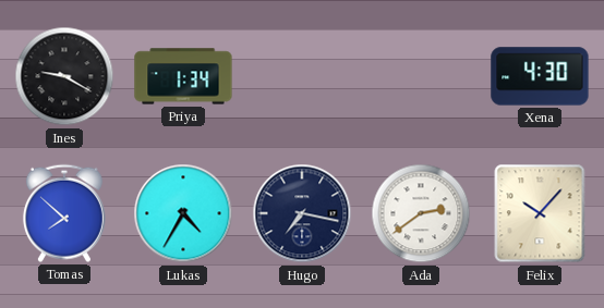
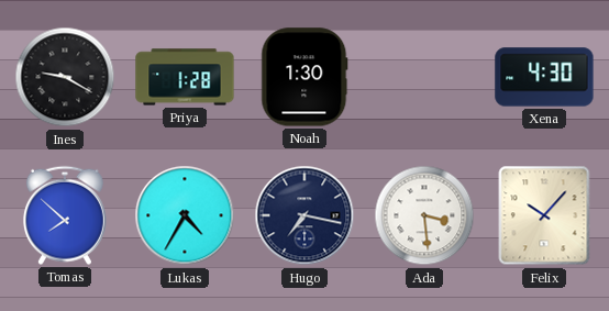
Priya: 1:34 -> 1:28
Noah: none -> 1:30
Ada: 2:39 -> 3:29
